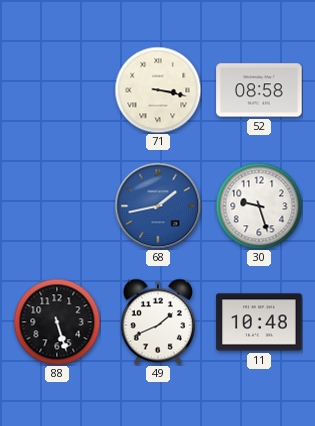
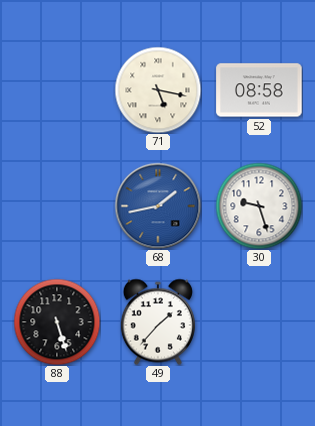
71: 3:17 -> 5:17
49: 1:41 -> 1:37
11: 10:48 -> none
